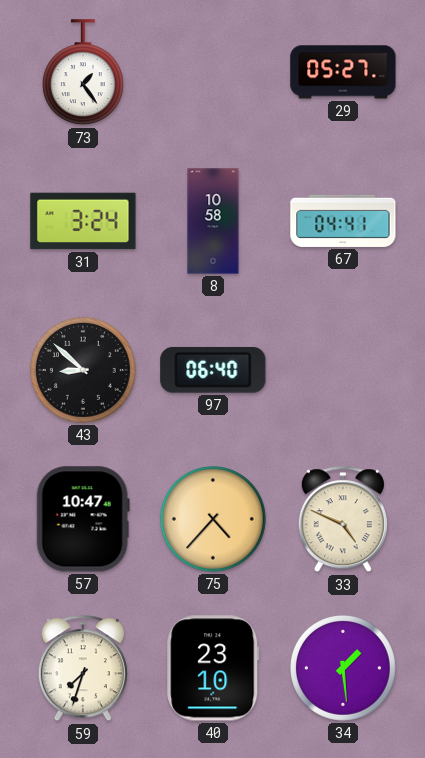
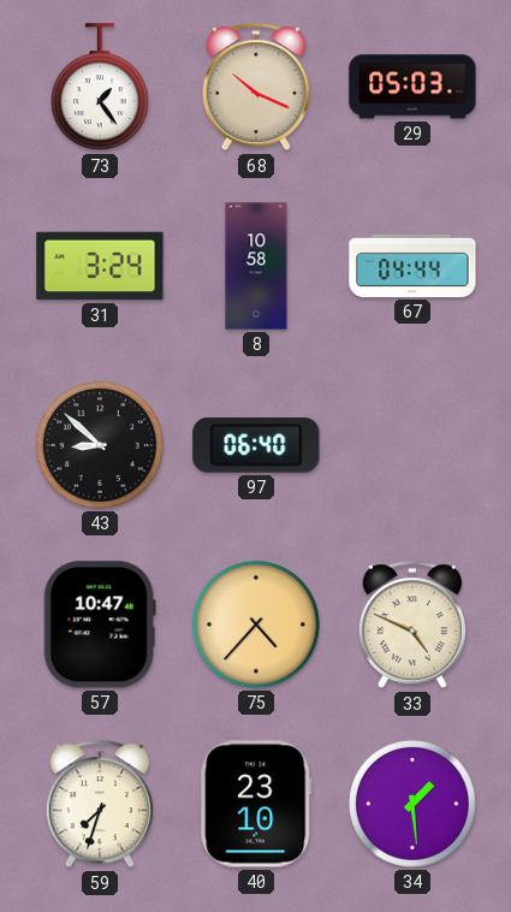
68: none -> 10:19
29: 05:27 -> 05:03
67: 04:41 -> 04:44
